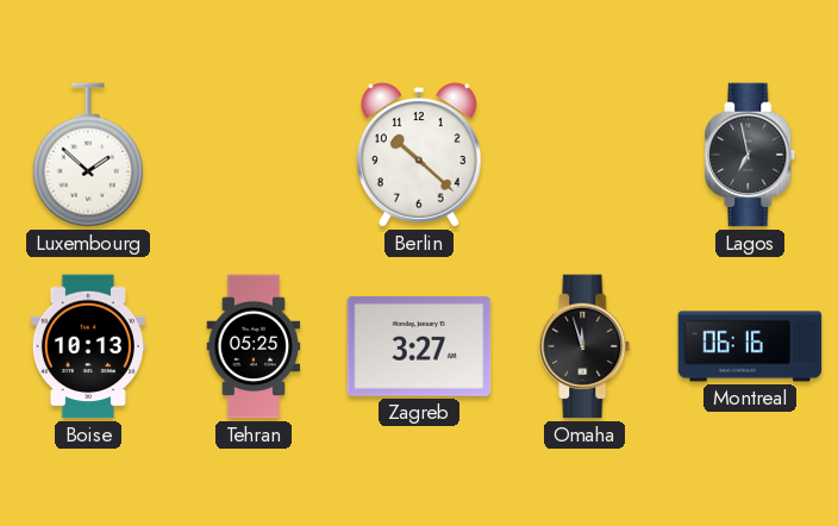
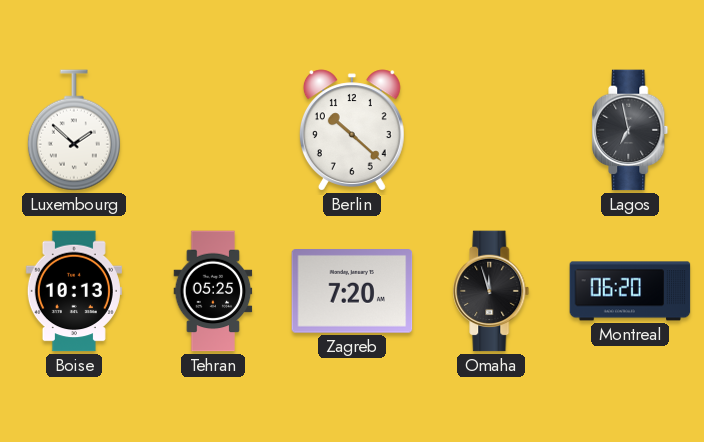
Zagreb: 3:27 -> 7:20
Montreal: 06:16 -> 06:20
